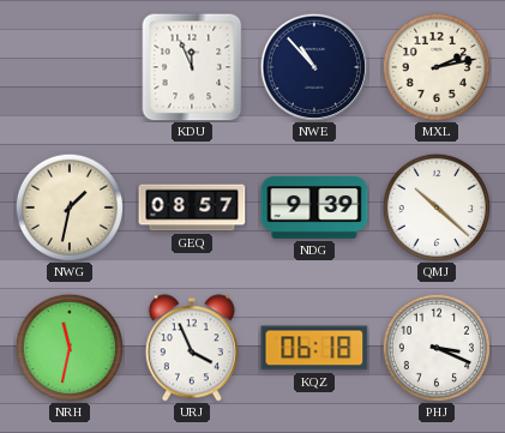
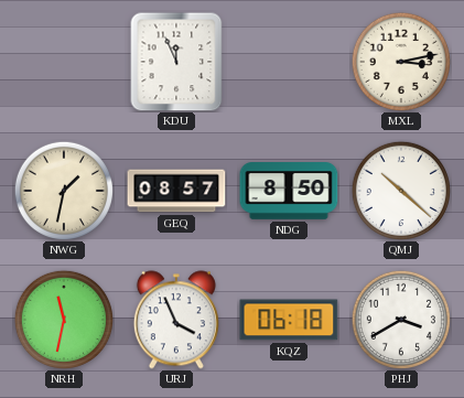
NWE: 10:53 -> none
MXL: 2:13 -> 3:13
NDG: 9:39 -> 8:50
PHJ: 3:19 -> 3:40
